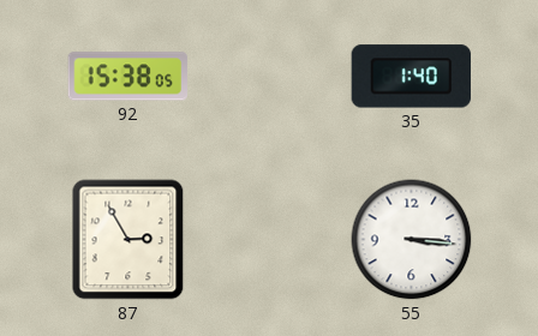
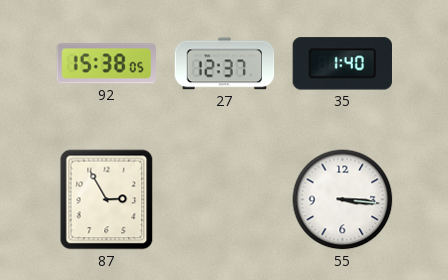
27: none -> 12:37
